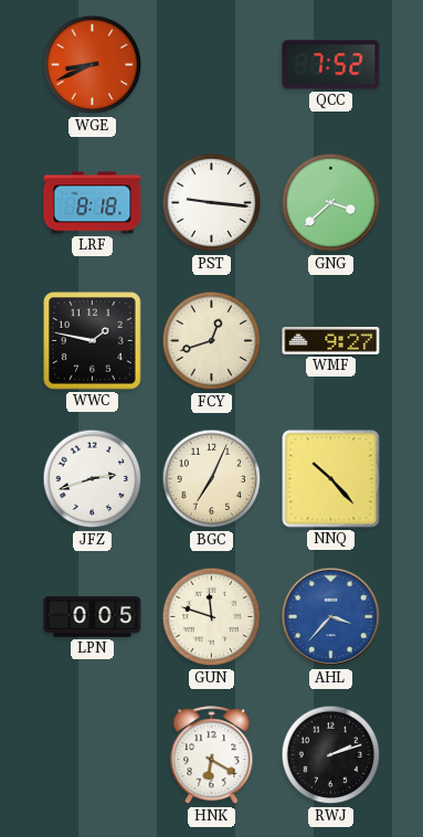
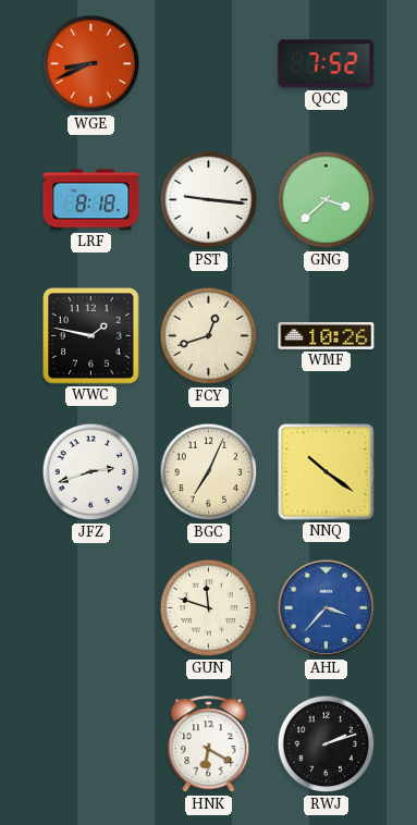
WMF: 9:27 -> 10:26
NNQ: 10:23 -> 10:21
LPN: 0:05 -> none
